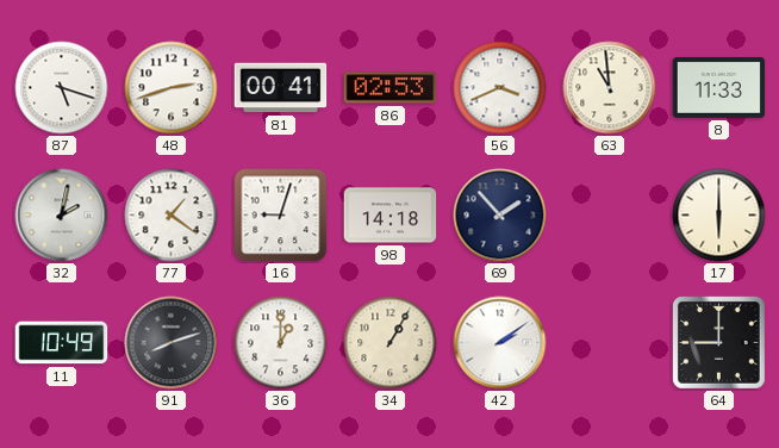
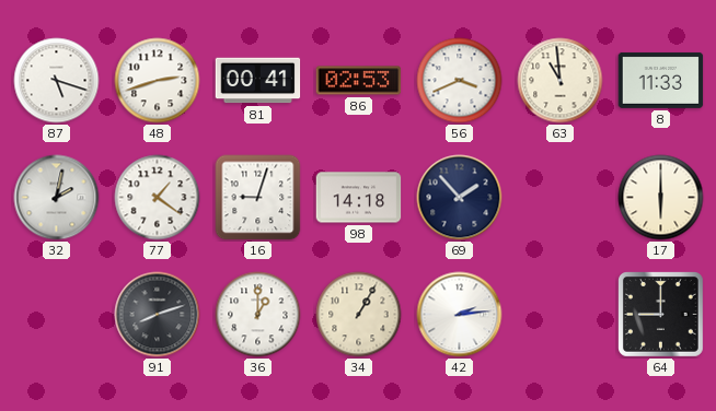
11: 10:49 -> none
42: 2:09 -> 2:14
